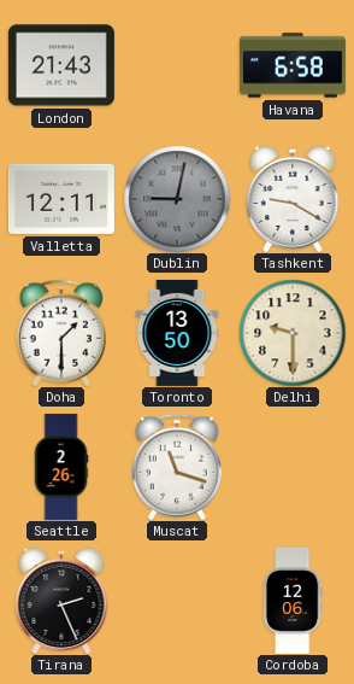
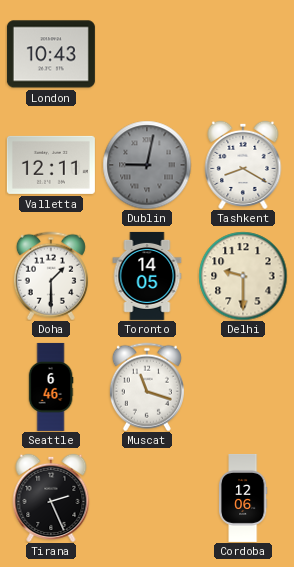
London: 21:43 -> 10:43
Havana: 6:58 -> none
Tashkent: 9:20 -> 8:20
Toronto: 13:50 -> 14:05
Seattle: 2:26 -> 6:46
